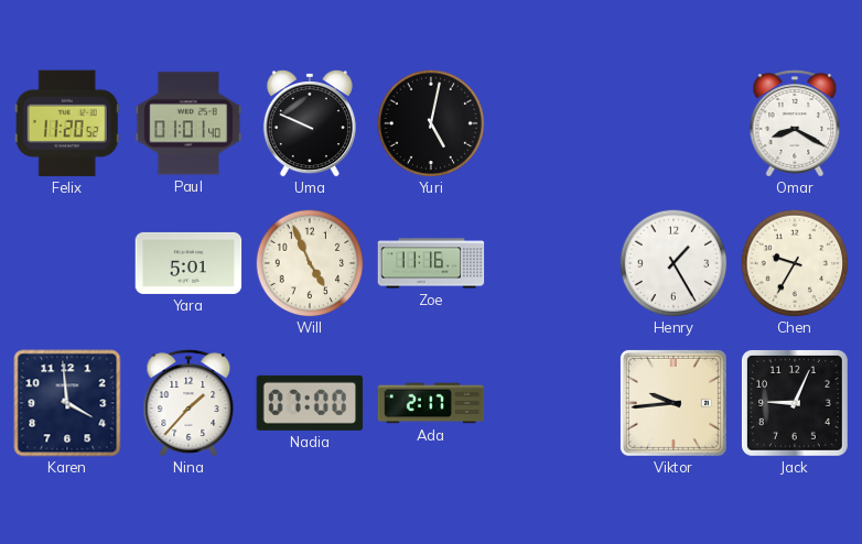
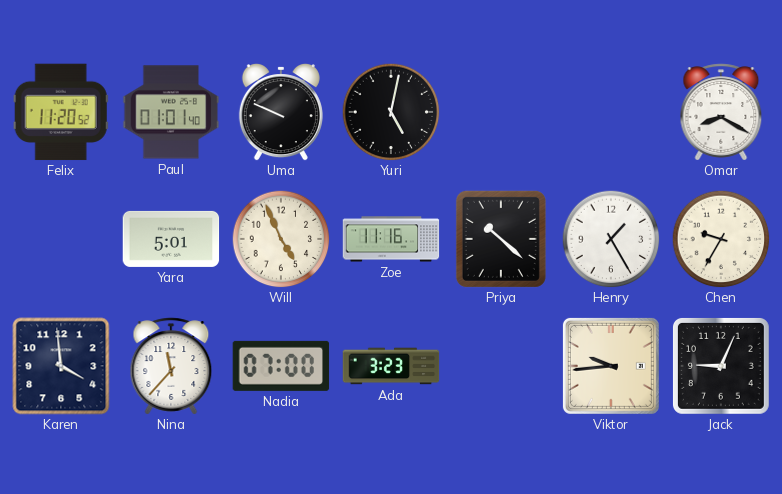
Priya: none -> 10:22
Nina: 1:37 -> 11:37
Ada: 2:17 -> 3:23
